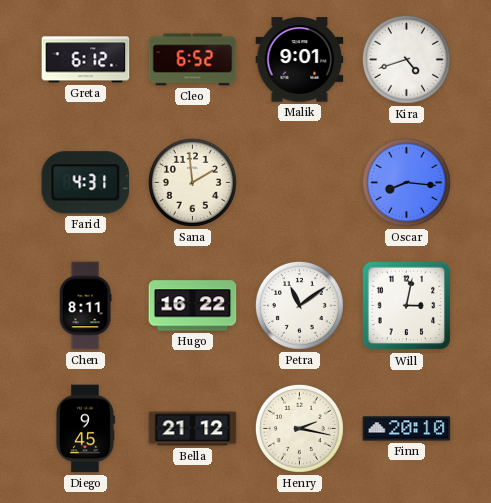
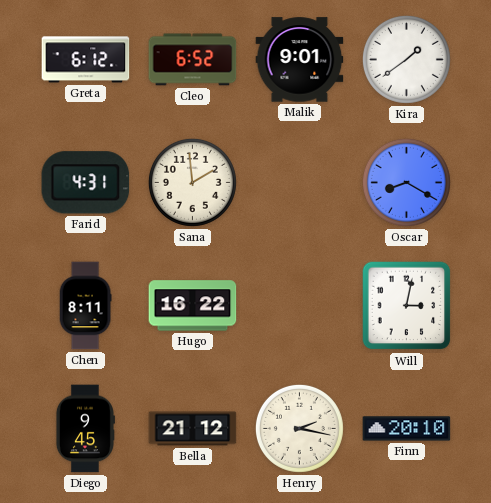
Kira: 4:42 -> 1:39
Oscar: 8:16 -> 8:20
Petra: 11:09 -> none
